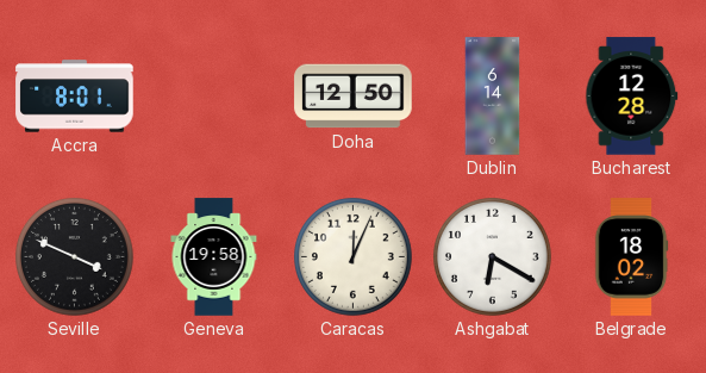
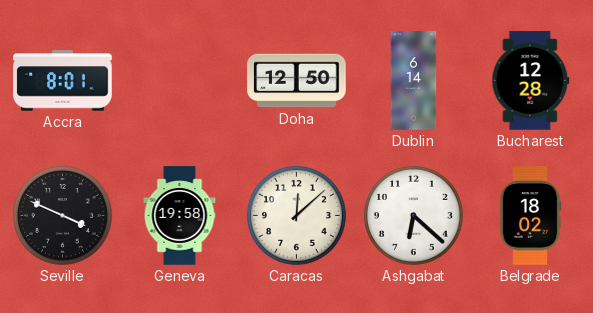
Caracas: 12:04 -> 12:08
Ashgabat: 6:20 -> 6:22
